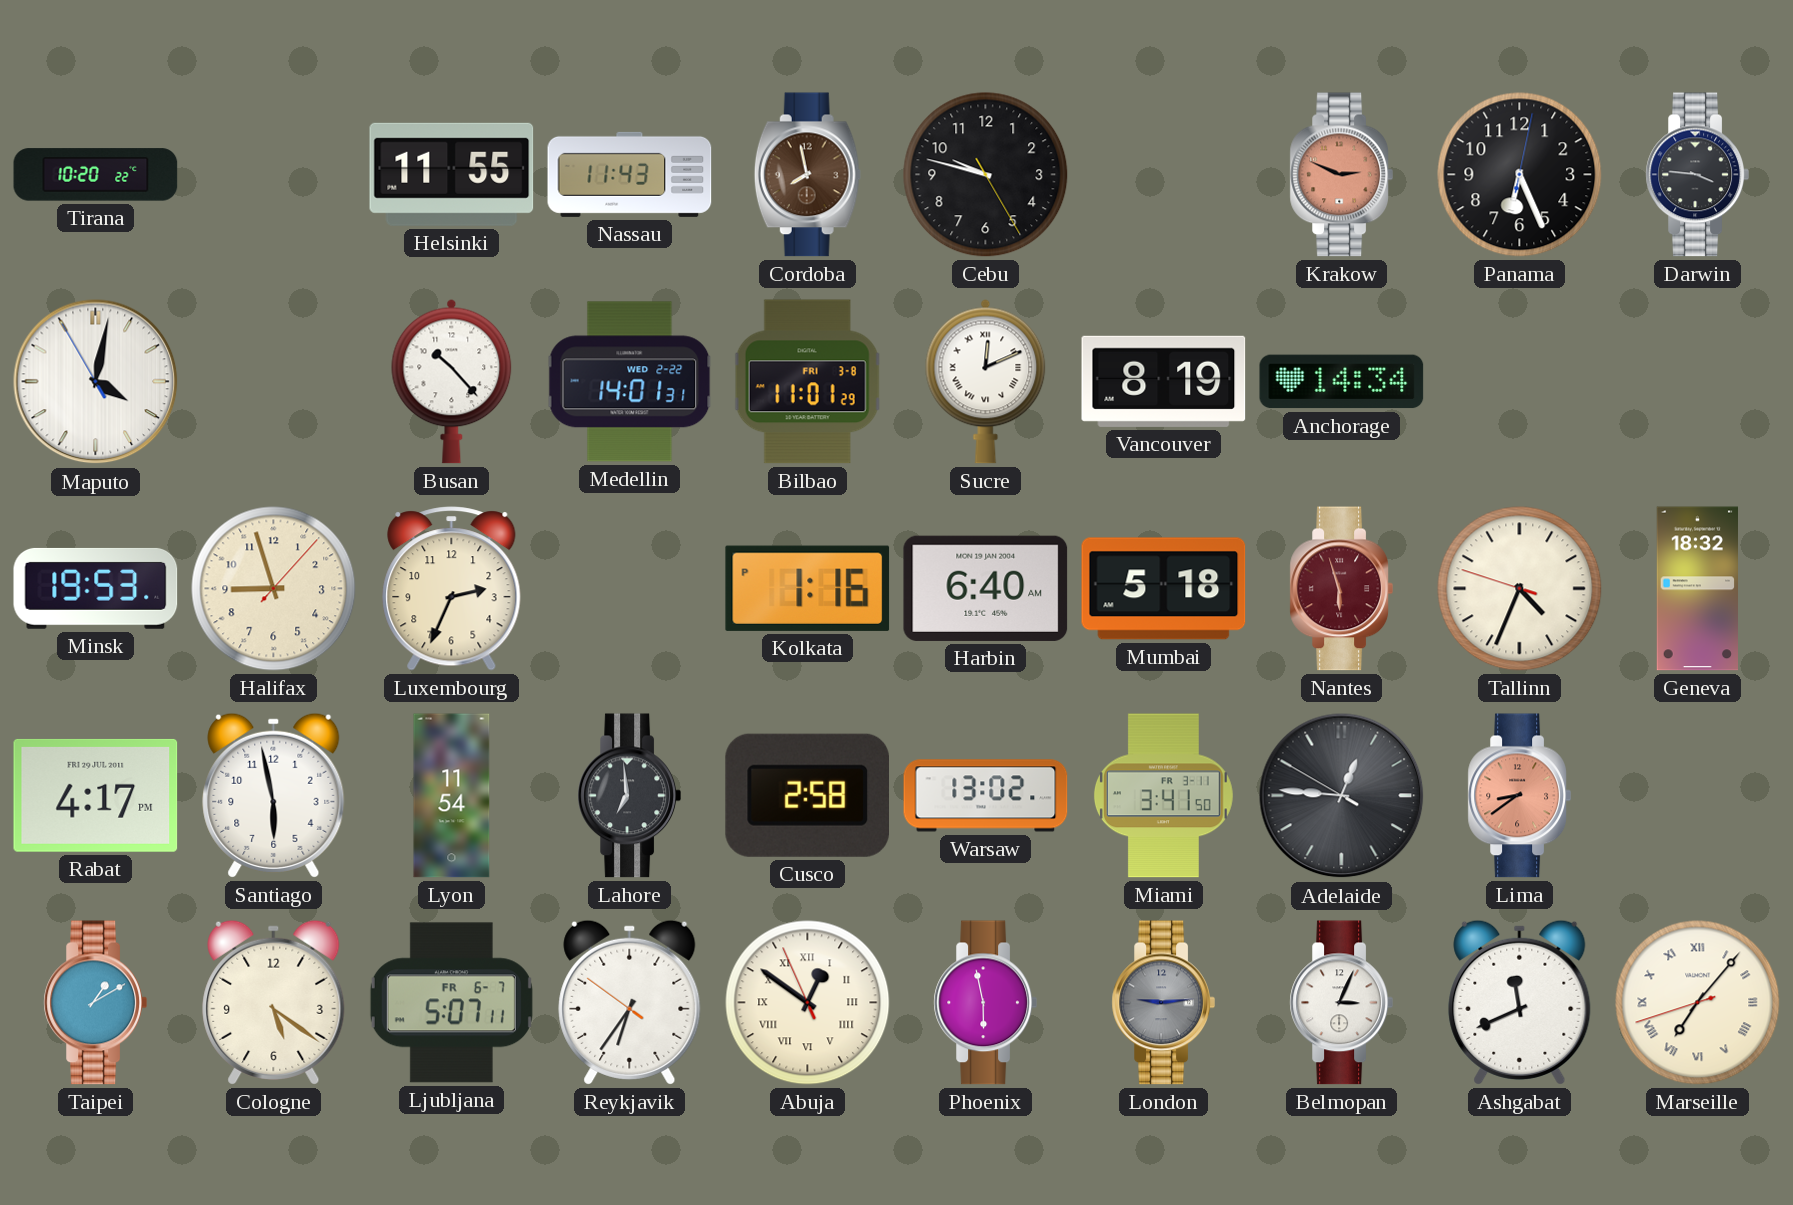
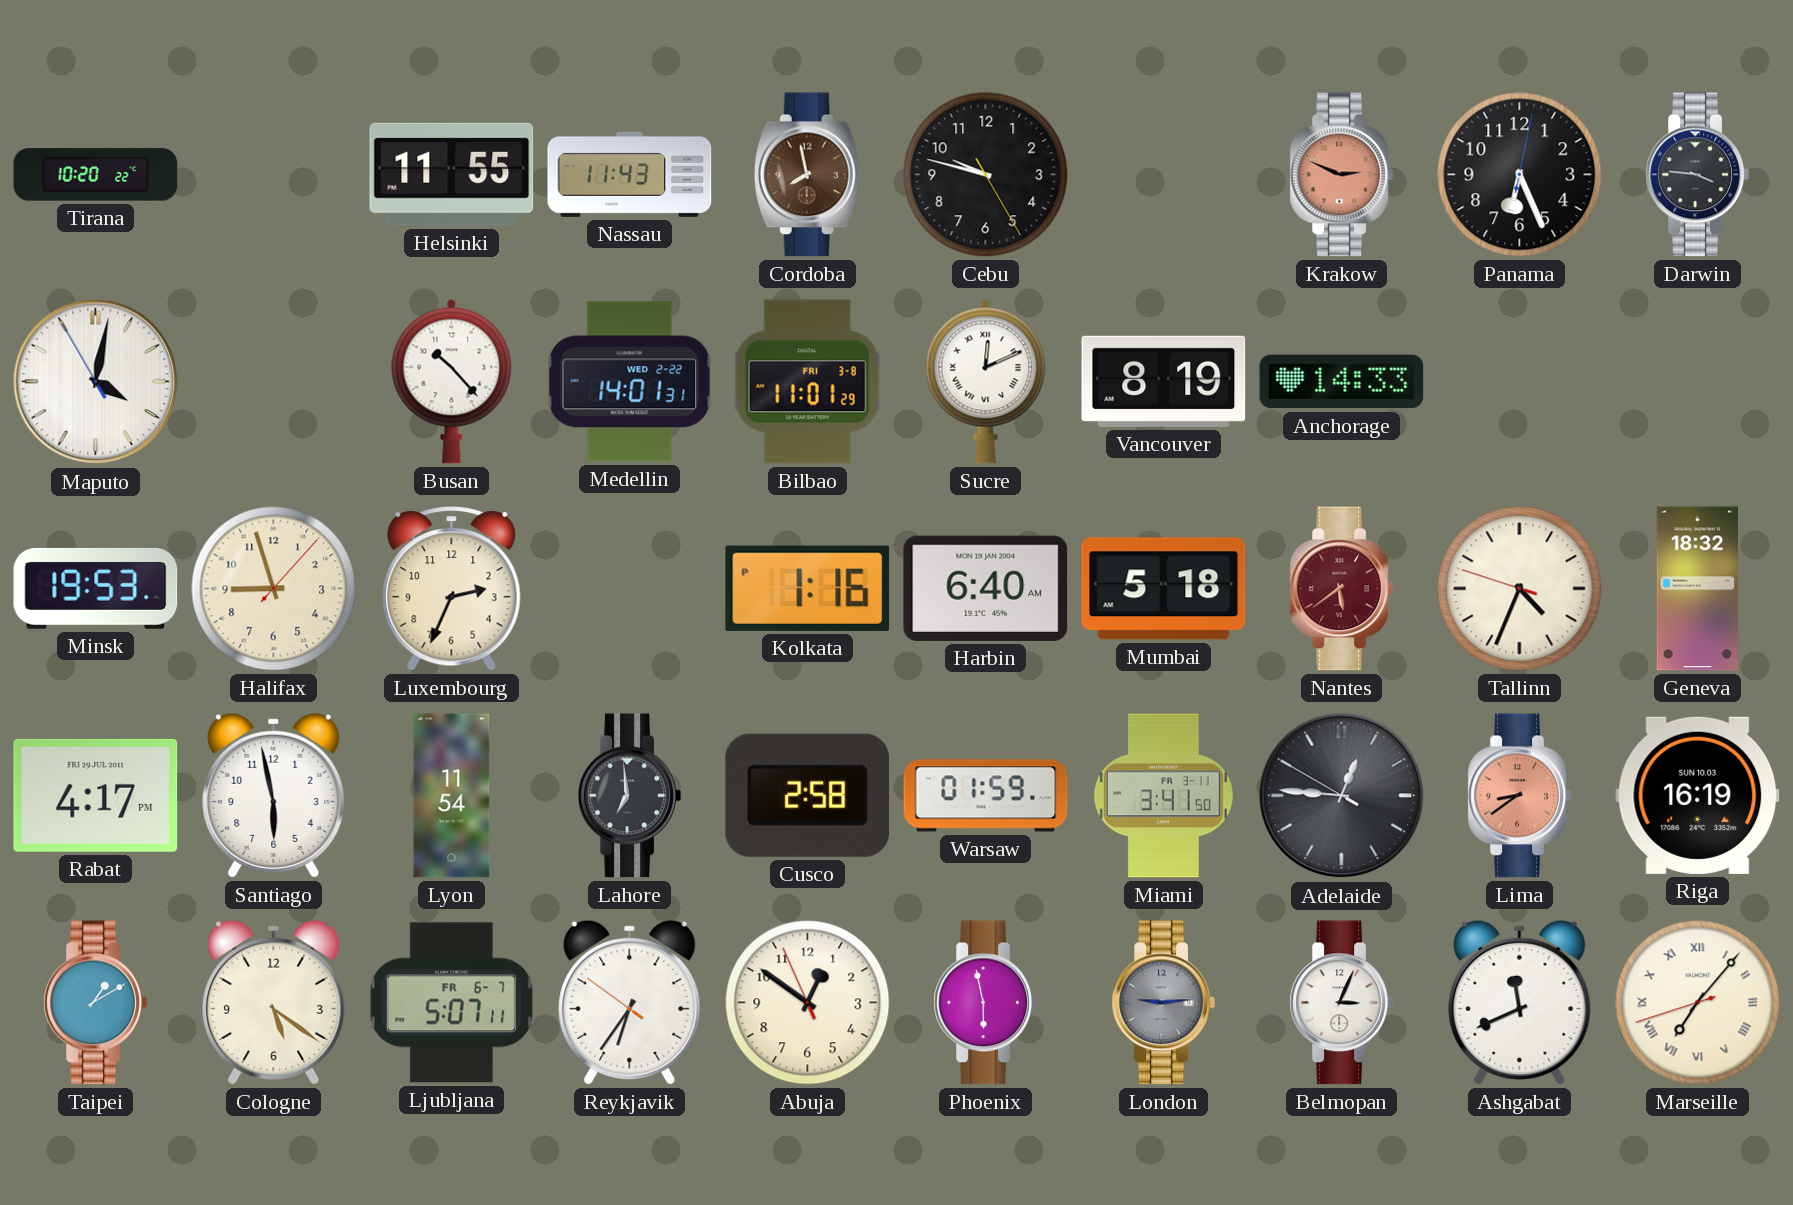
Anchorage: 14:34 -> 14:33
Nantes: 5:57 -> 5:39
Warsaw: 13:02 -> 01:59
Riga: none -> 16:19
Abuja numerals: Roman -> Arabic
